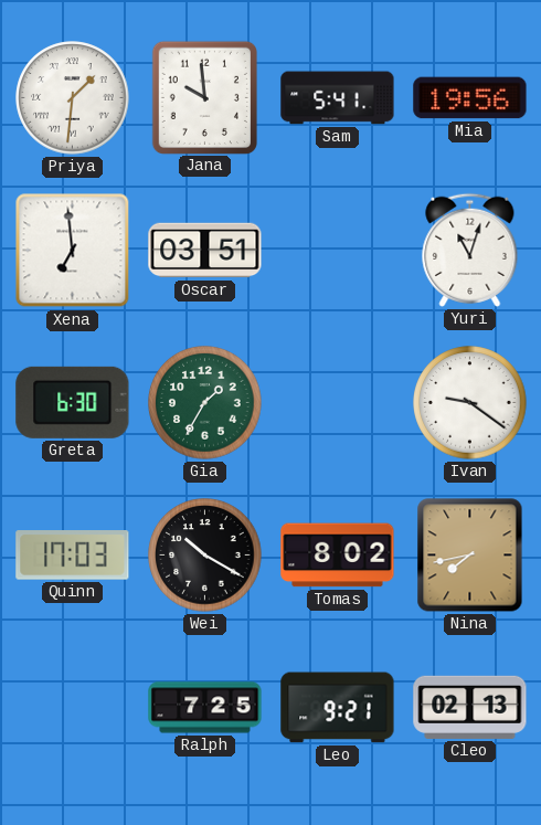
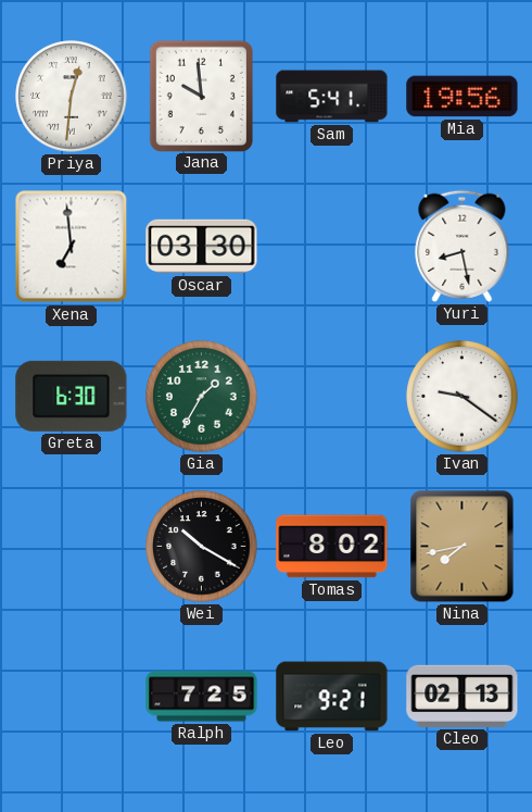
Priya: 1:31 -> 12:31
Oscar: 03:51 -> 03:30
Yuri: 11:03 -> 8:28
Quinn: 17:03 -> none
